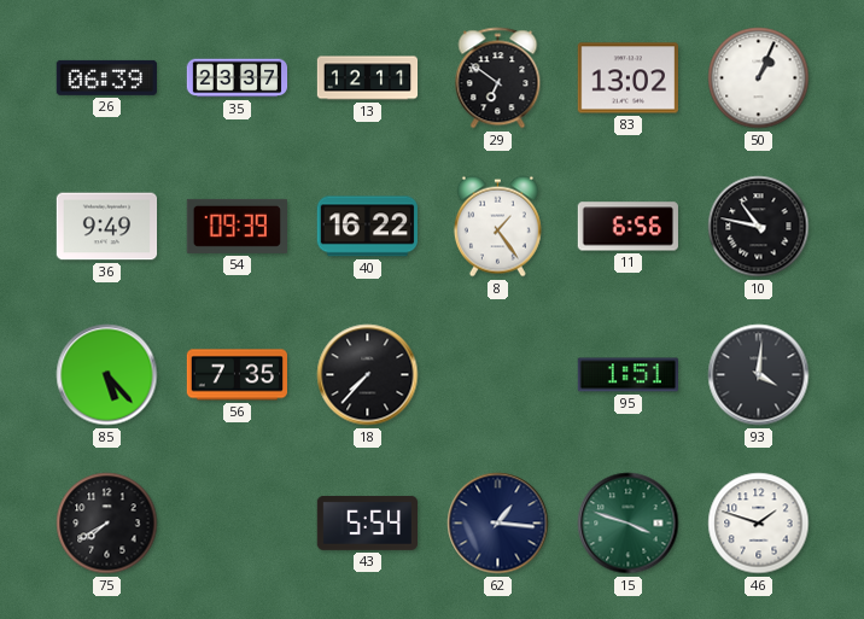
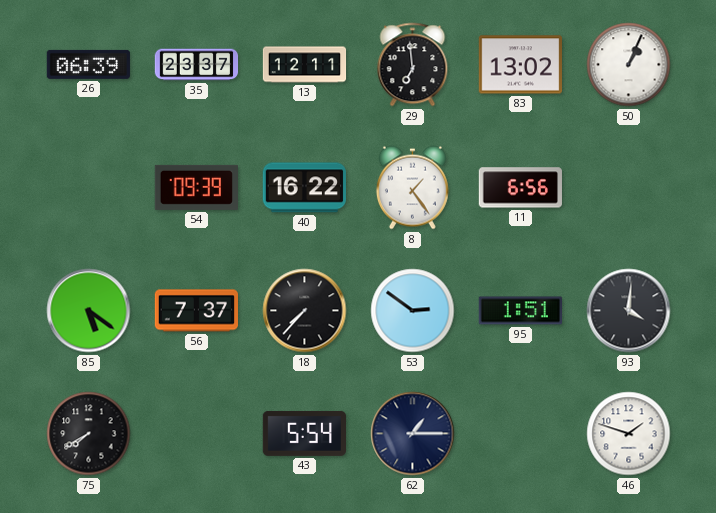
29: 6:51 -> 6:59
36: 9:49 -> none
10: 10:47 -> none
85: 5:23 -> 5:21
56: 7:35 -> 7:37
53: none -> 2:51
62: 1:16 -> 1:15
15: 3:48 -> none
